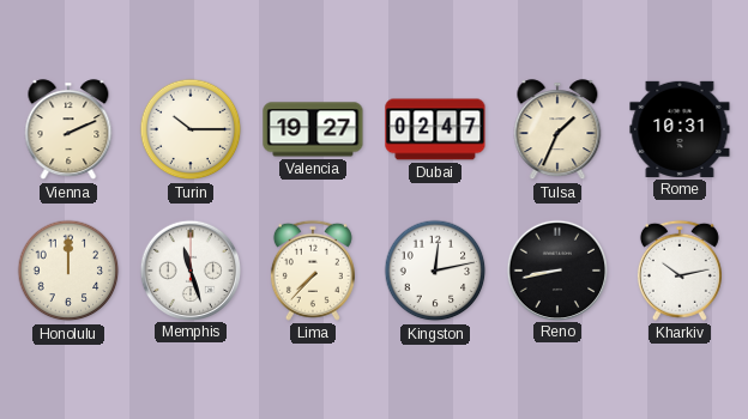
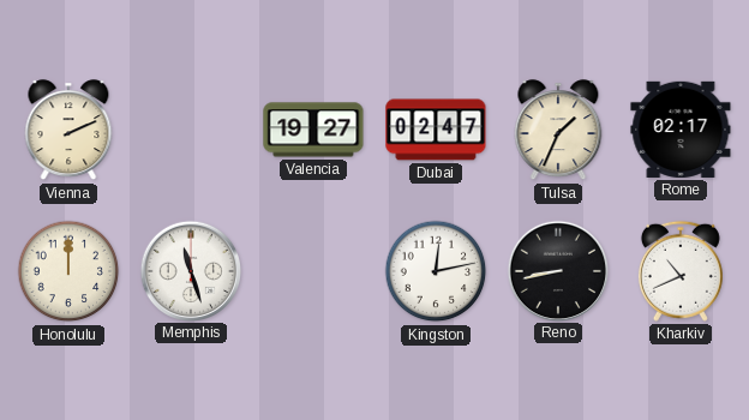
Turin: 10:15 -> none
Rome: 10:31 -> 02:17
Lima: 7:37 -> none
Kharkiv: 10:13 -> 10:41
